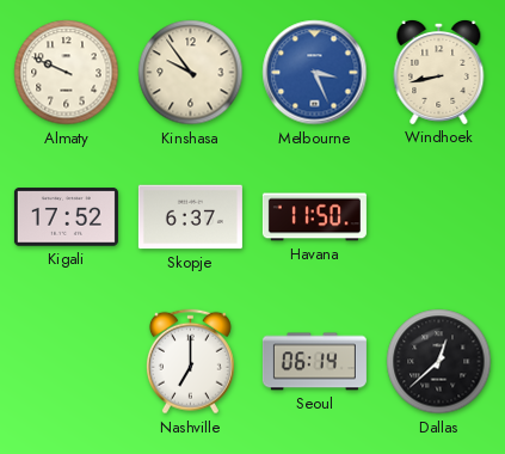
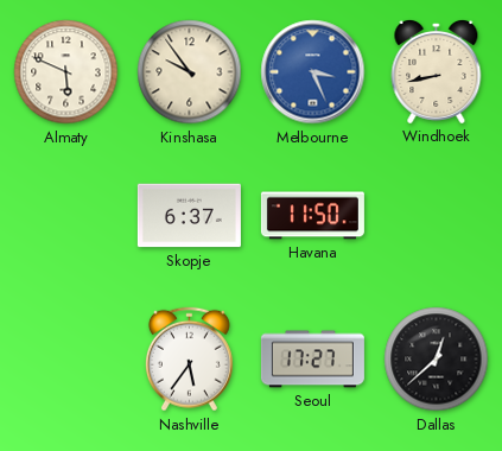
Almaty: 9:49 -> 5:49
Kigali: 17:52 -> none
Nashville: 7:00 -> 5:36
Seoul: 06:14 -> 17:27
